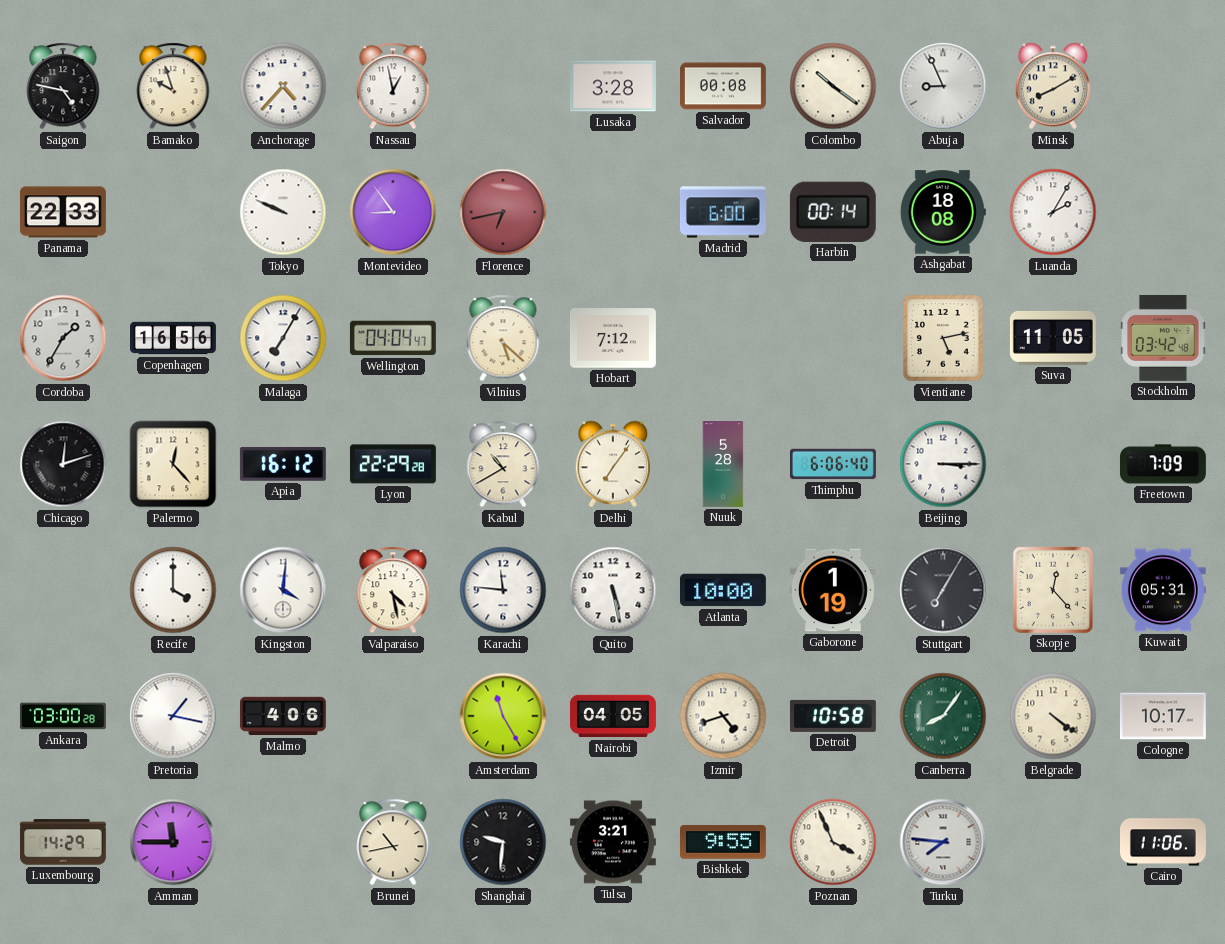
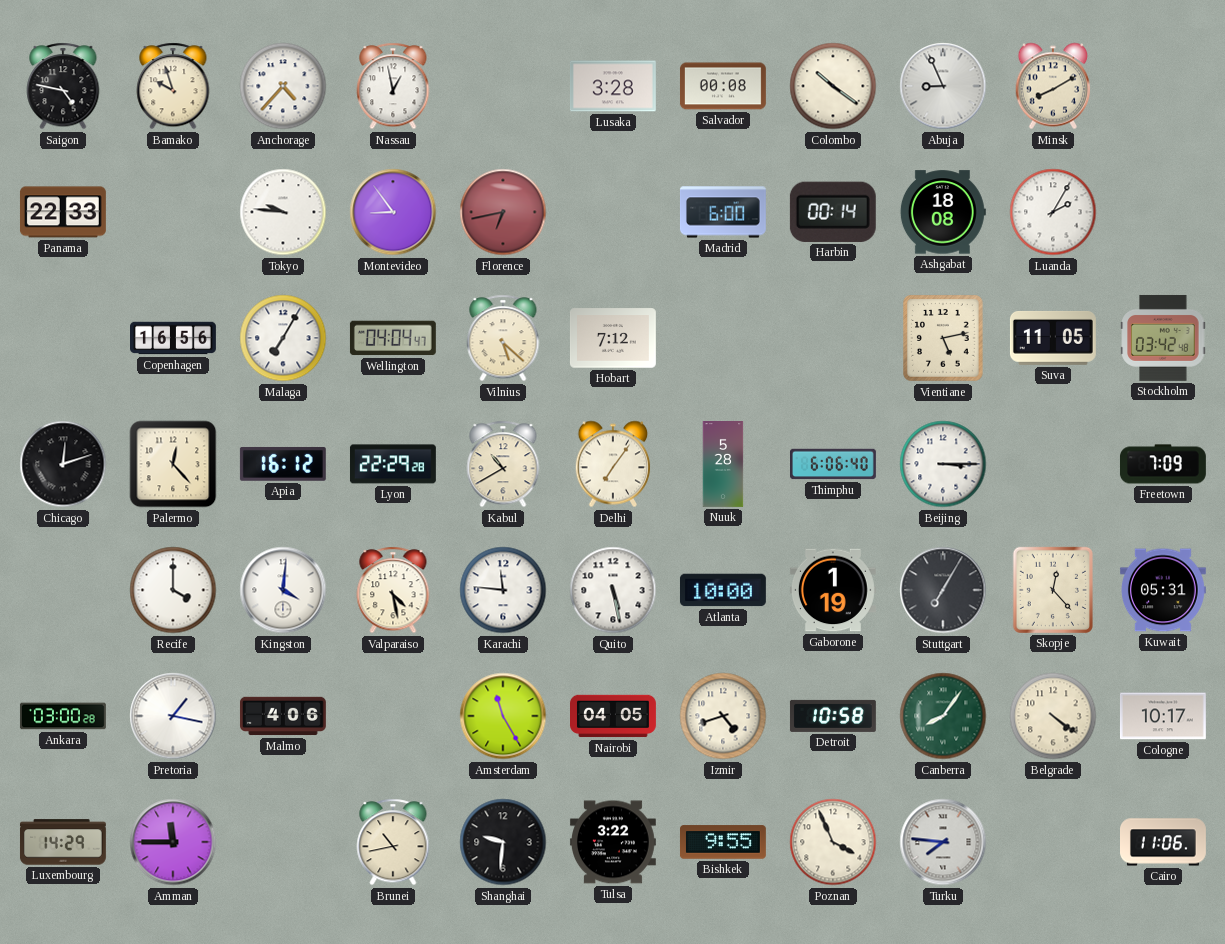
Tokyo: 9:49 -> 9:46
Cordoba: 1:35 -> none
Tulsa: 3:21 -> 3:22
